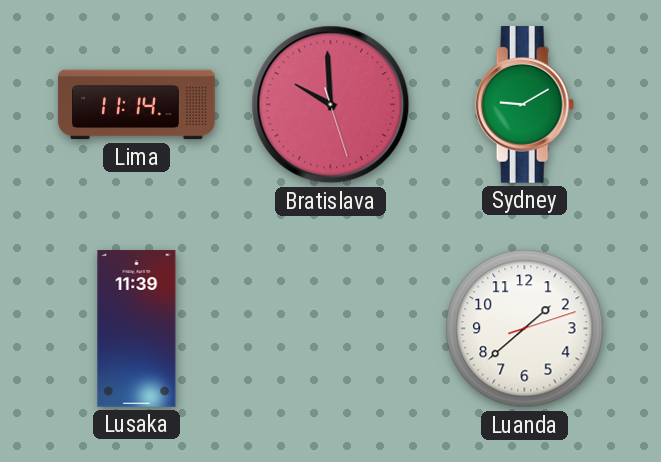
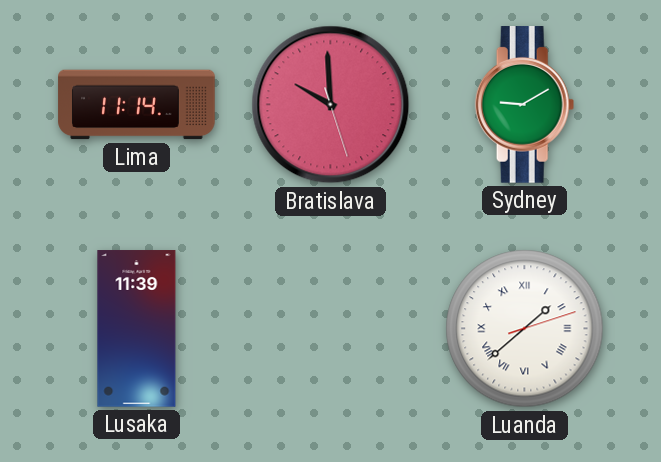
Luanda numerals: Arabic -> Roman
